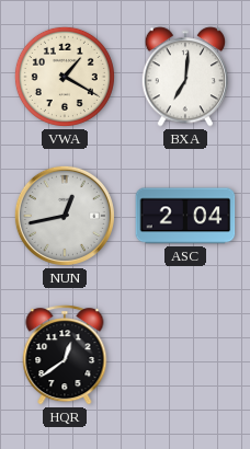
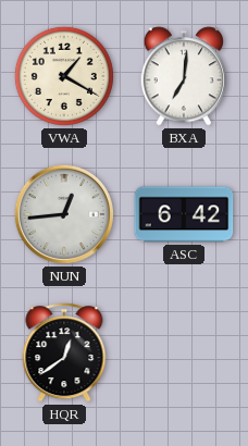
NUN: 12:43 -> 12:44
ASC: 2:04 -> 6:42
